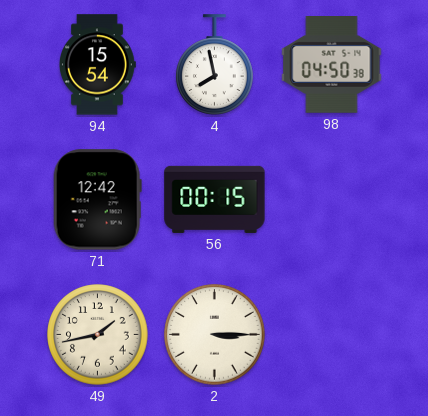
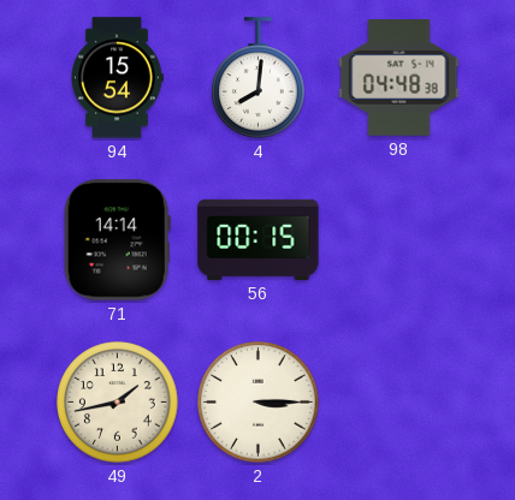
4: 7:58 -> 8:01
98: 04:50 -> 04:48
71: 12:42 -> 14:14
